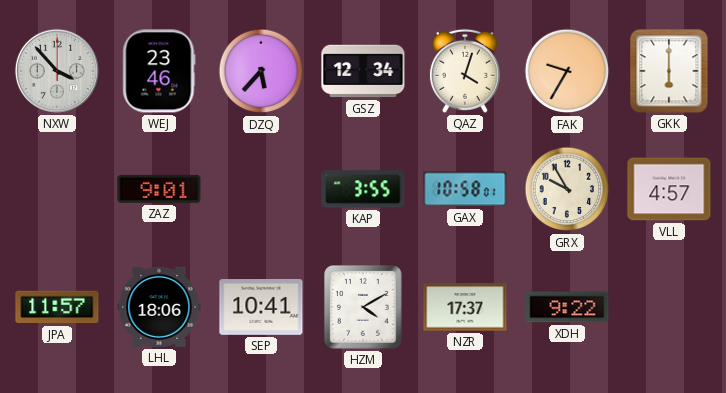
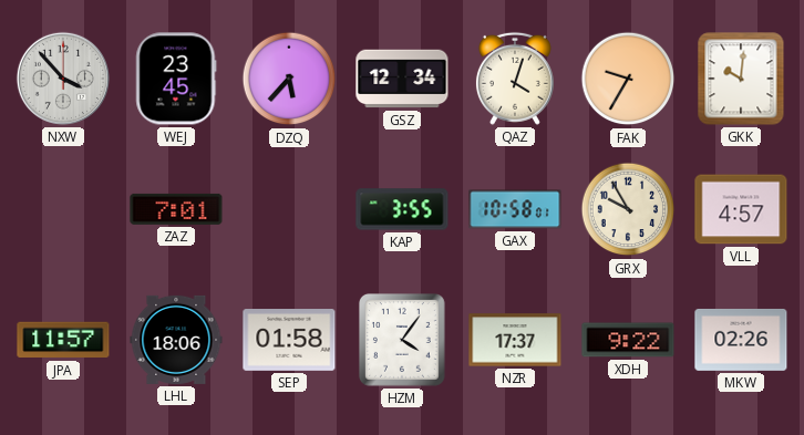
WEJ: 23:46 -> 23:45
GKK: 6:00 -> 10:01
ZAZ: 9:01 -> 7:01
SEP: 10:41 -> 01:58
HZM: 4:10 -> 4:06
MKW: none -> 02:26
